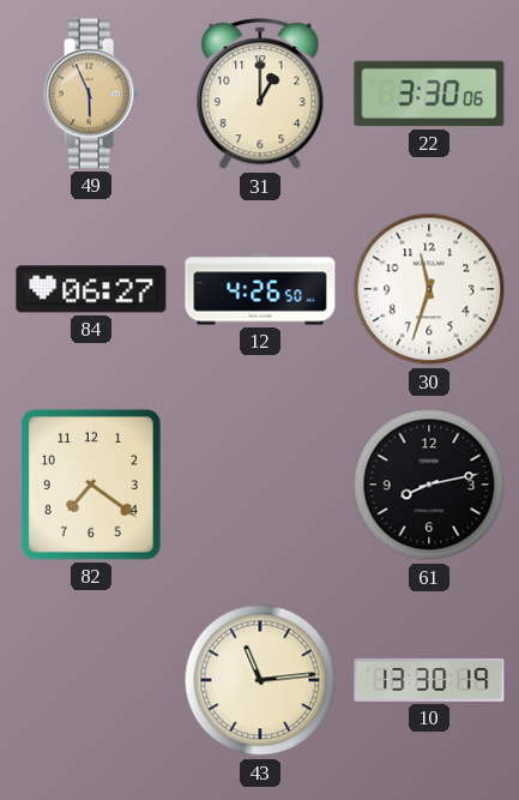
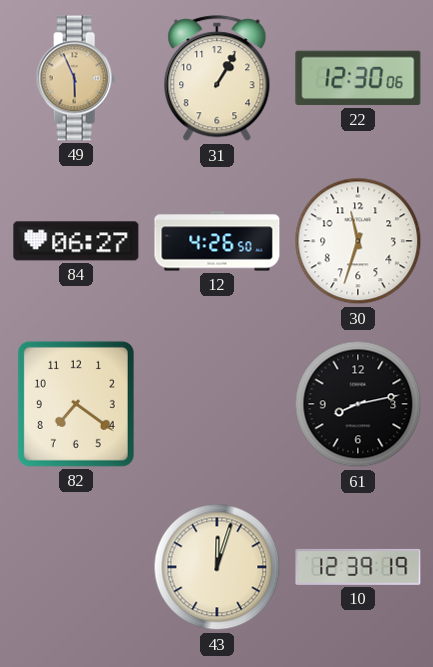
31: 1:00 -> 1:05
22: 3:30 -> 12:30
43: 11:14 -> 12:03
10: 13:30 -> 12:39
